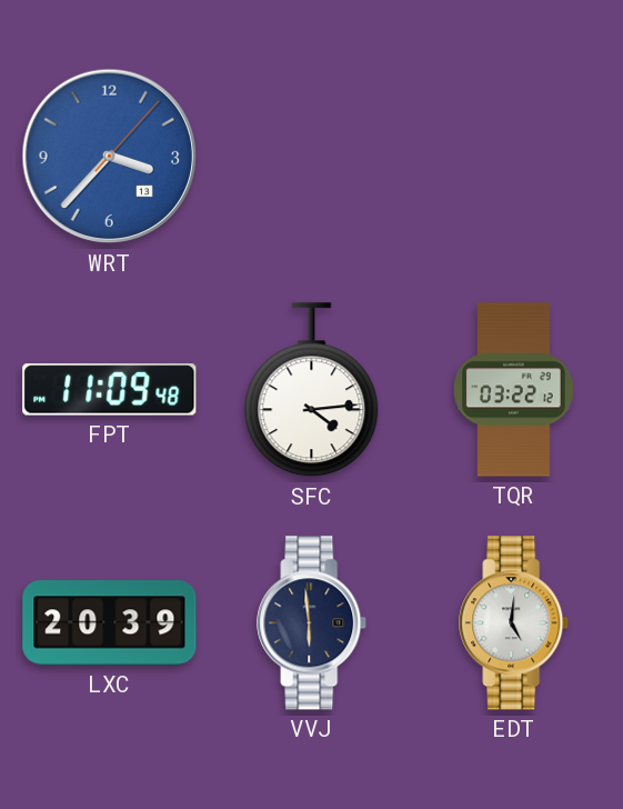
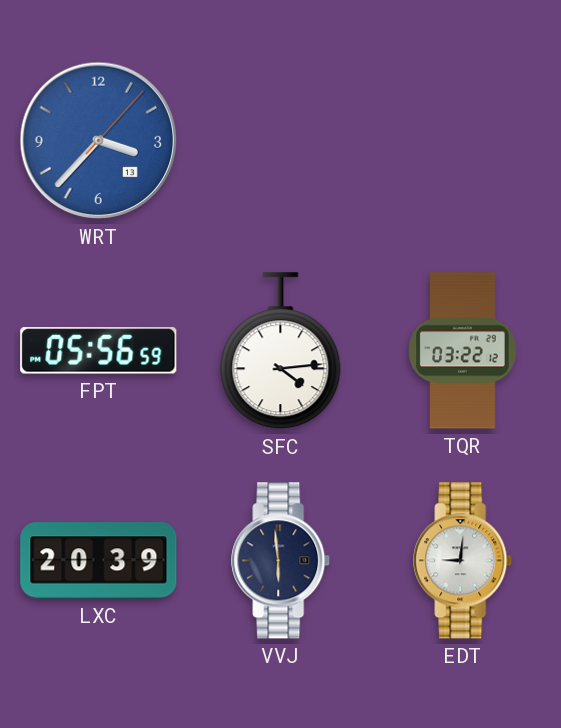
FPT: 11:09 -> 05:56
EDT: 5:01 -> 9:01
